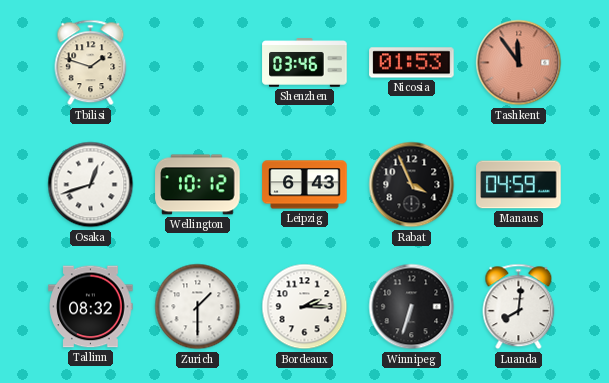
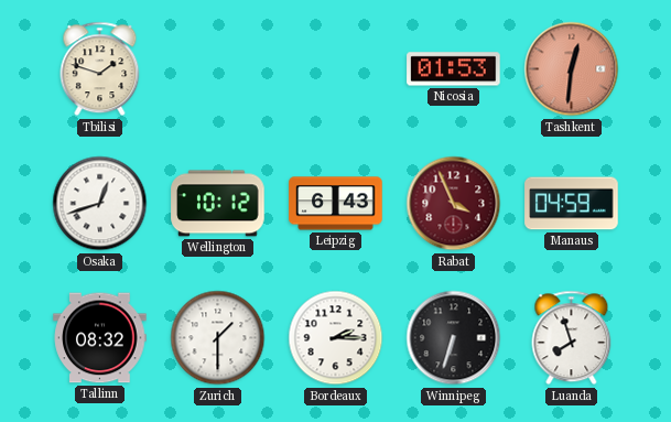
Shenzhen: 03:46 -> none
Tashkent: 11:54 -> 12:31
Rabat dial: black -> burgundy
Luanda: 8:01 -> 7:57
